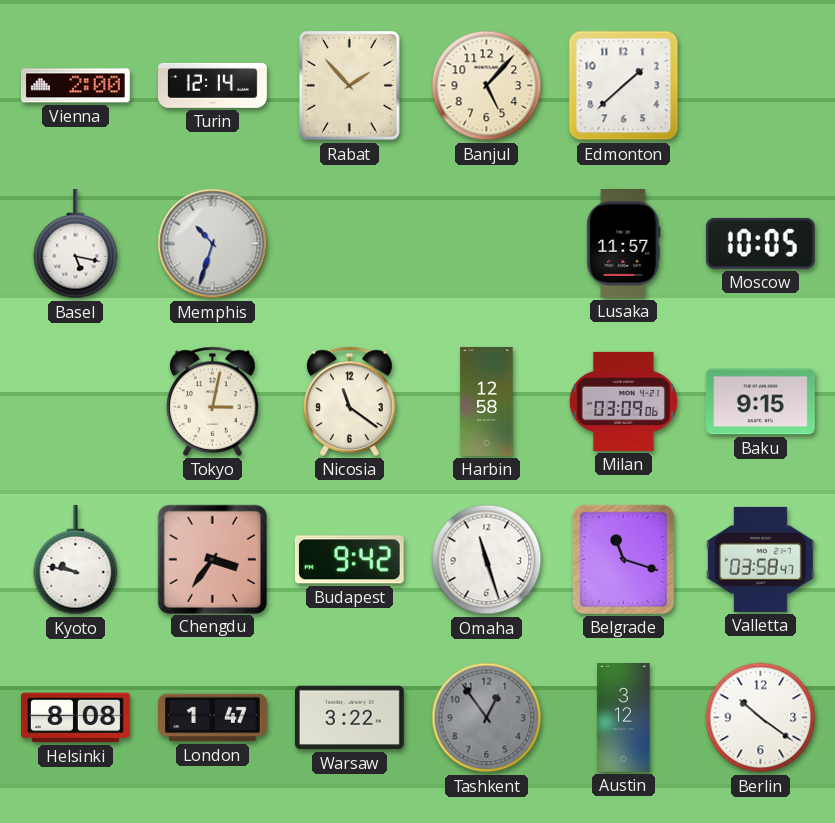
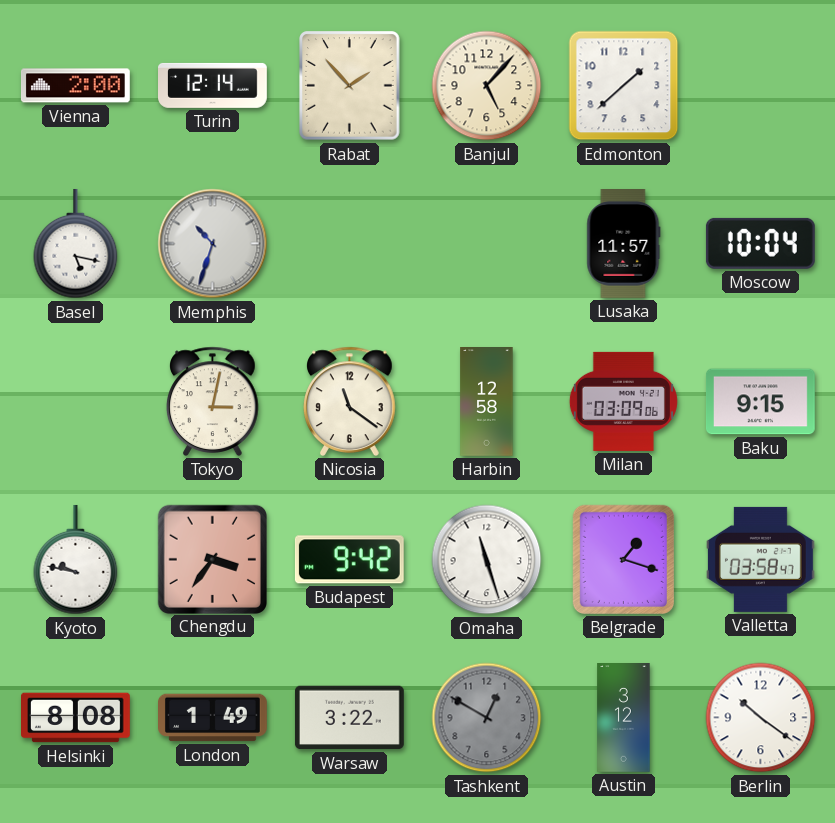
Moscow: 10:05 -> 10:04
Belgrade: 11:18 -> 1:18
London: 1:47 -> 1:49
Tashkent: 12:54 -> 12:50
